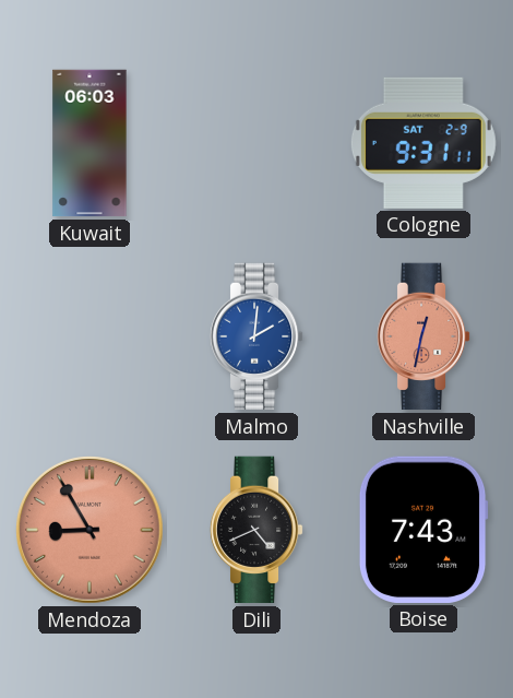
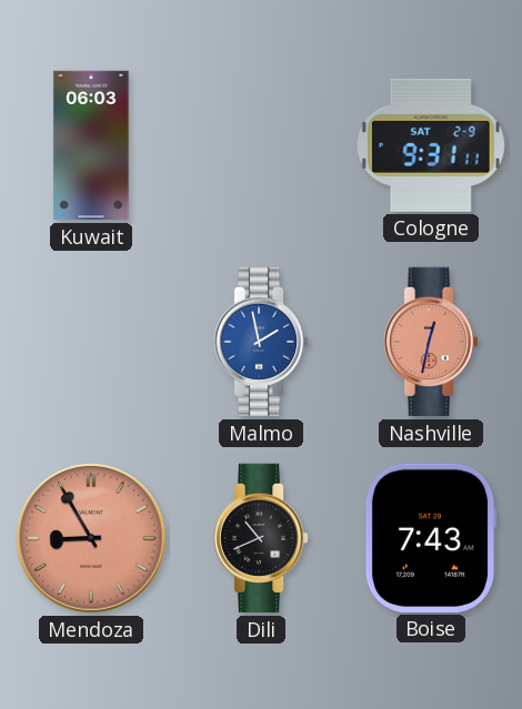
Malmo: 2:01 -> 1:58
Dili: 4:41 -> 10:41
